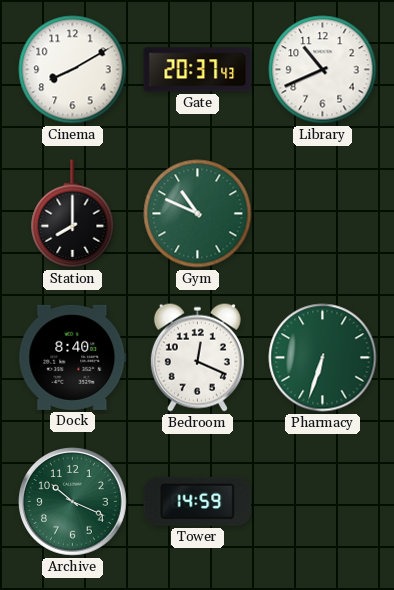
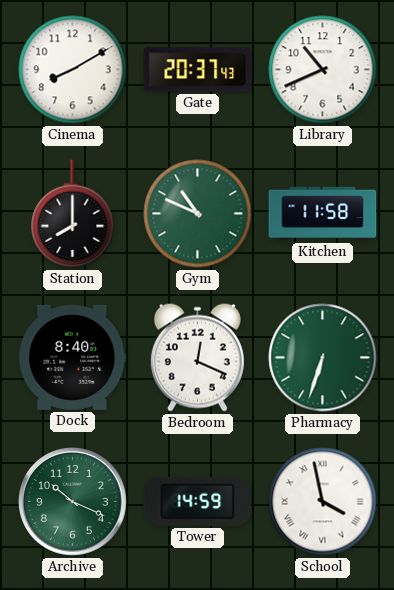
Kitchen: none -> 11:58
School: none -> 3:58
